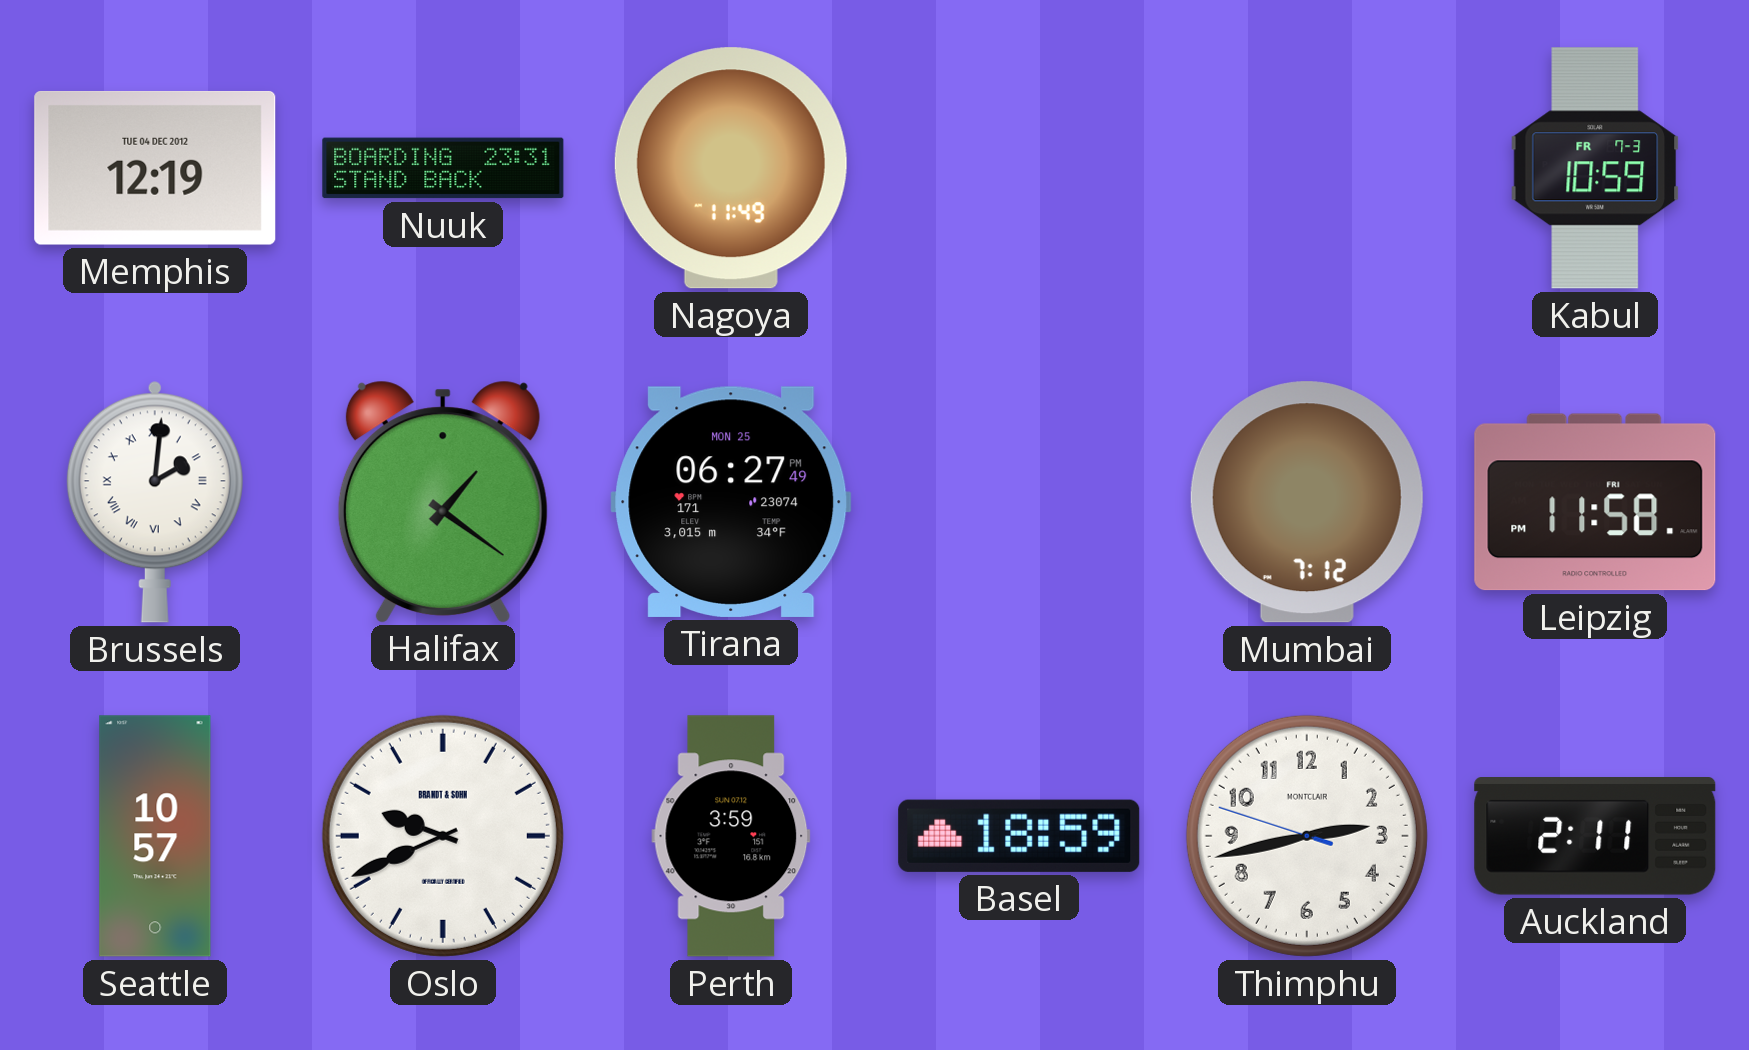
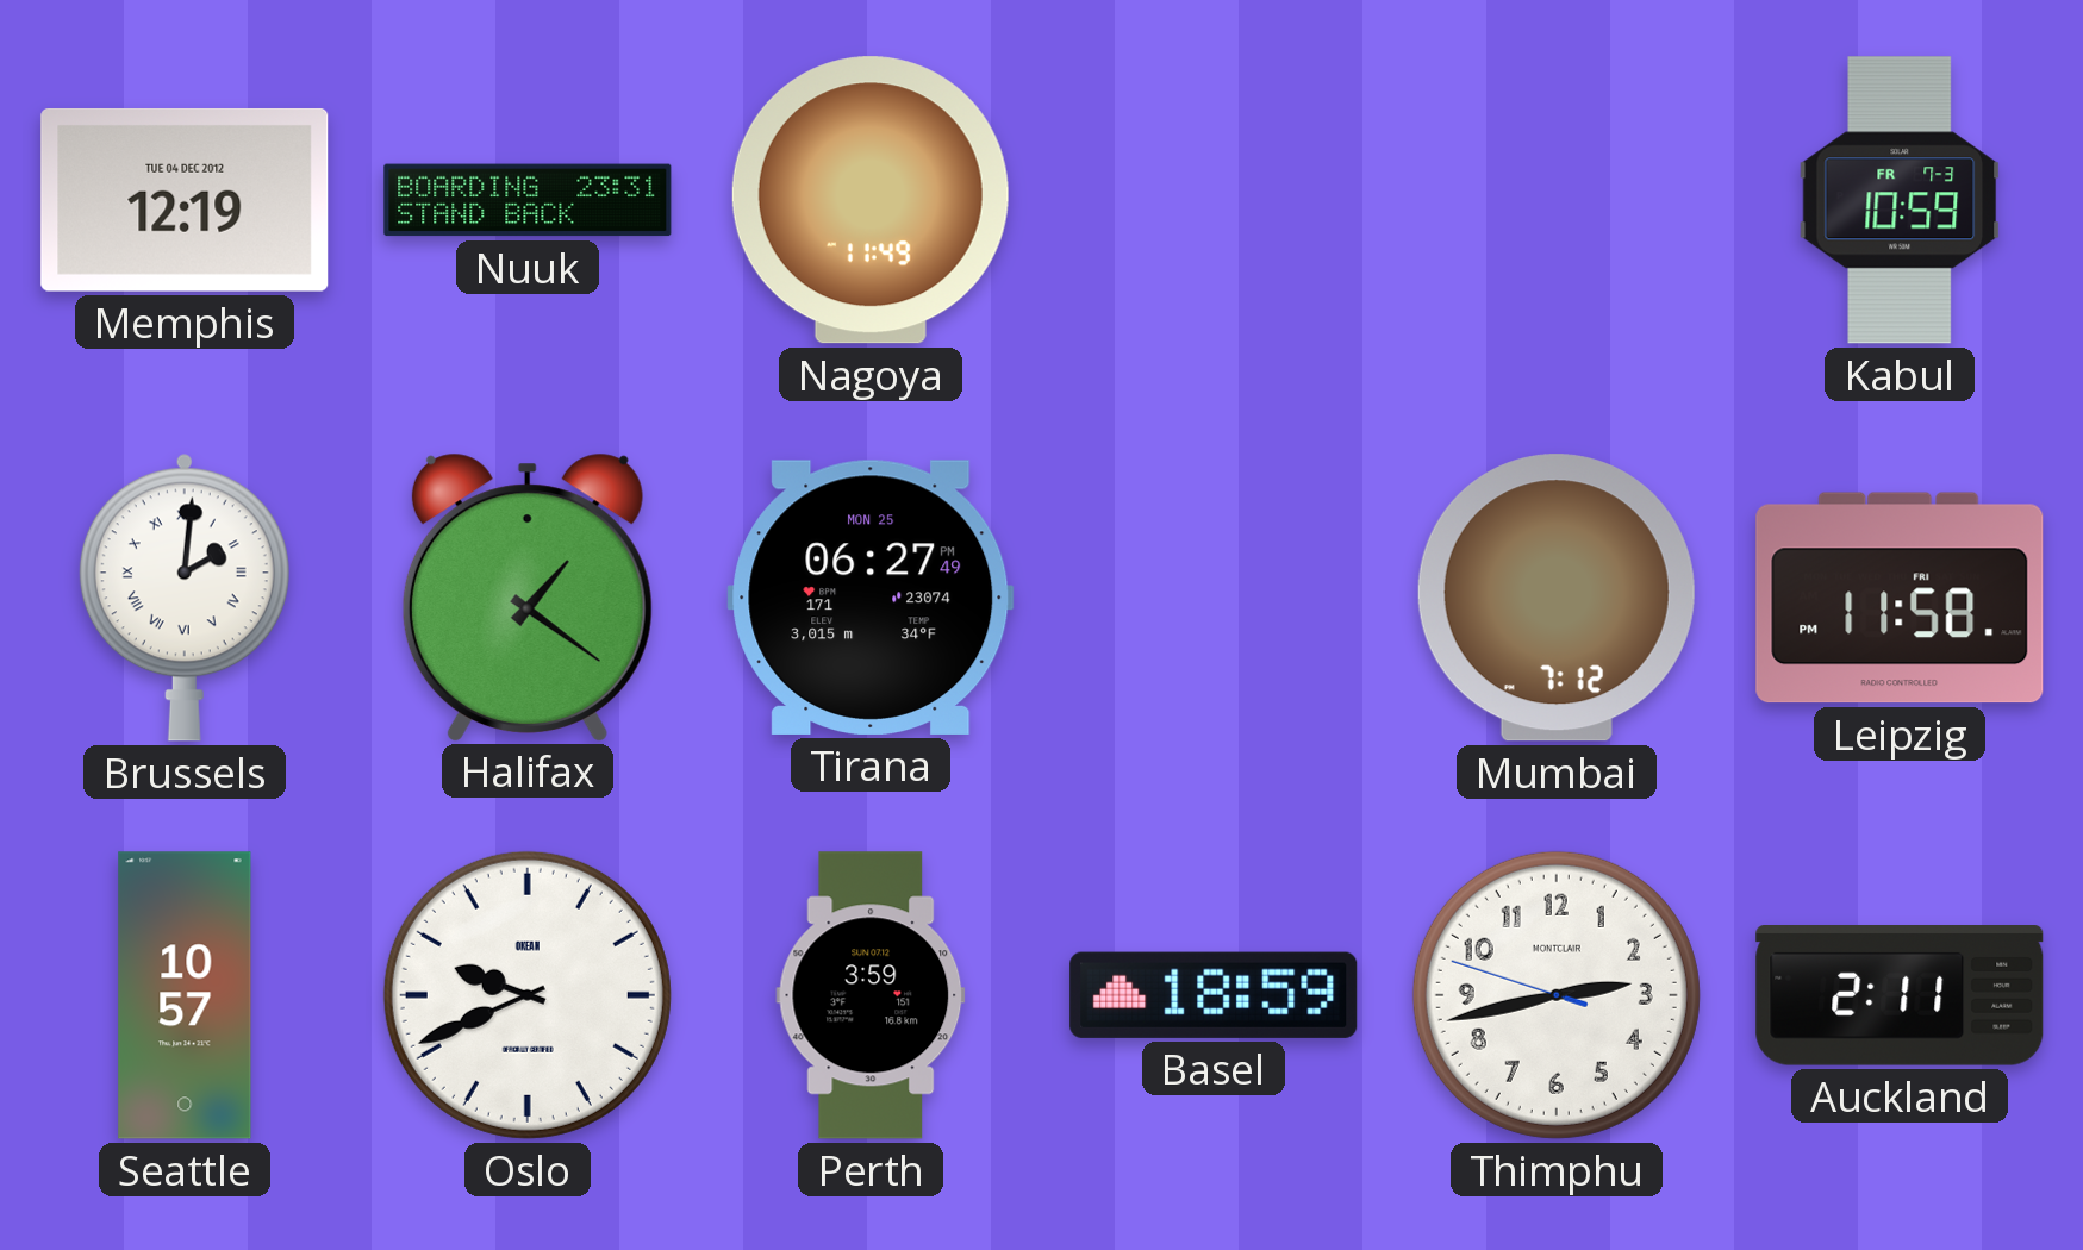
Oslo brand: BRANDT & SOHN -> OKEAN
